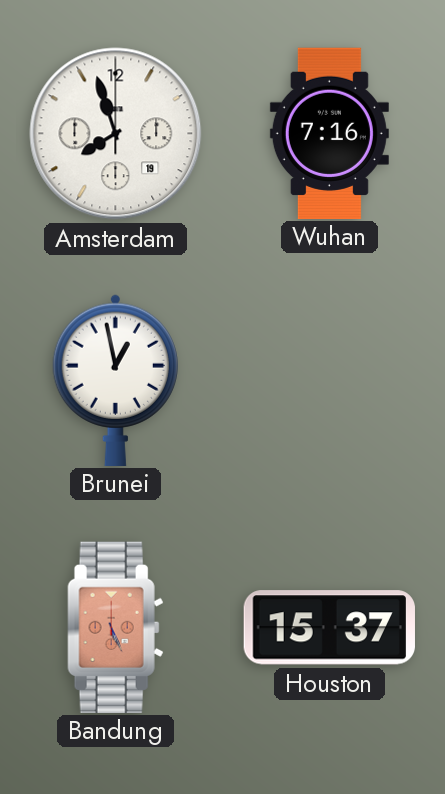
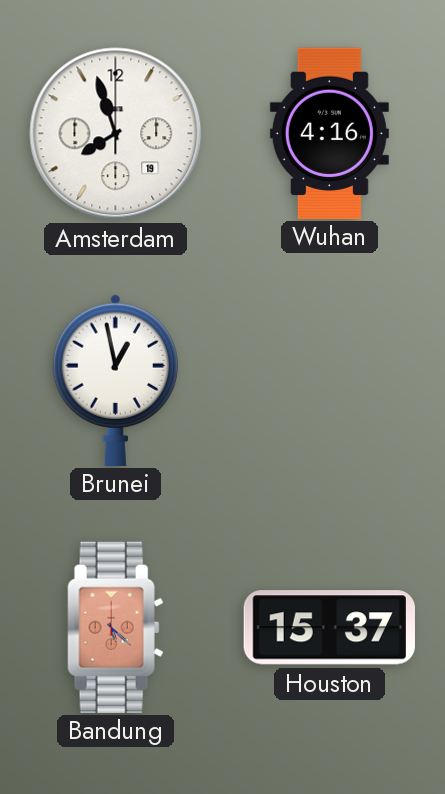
Wuhan: 7:16 -> 4:16
Bandung: 5:26 -> 5:22
